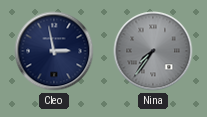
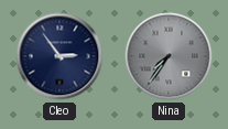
Cleo: 2:58 -> 2:54
